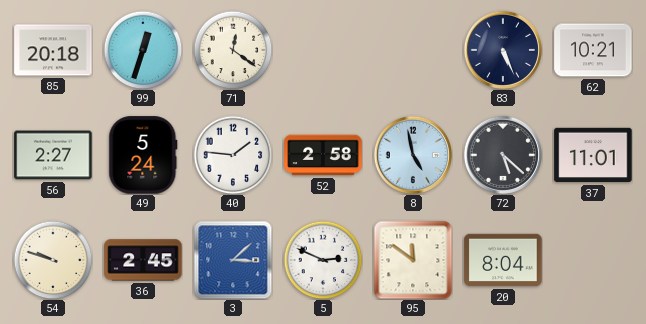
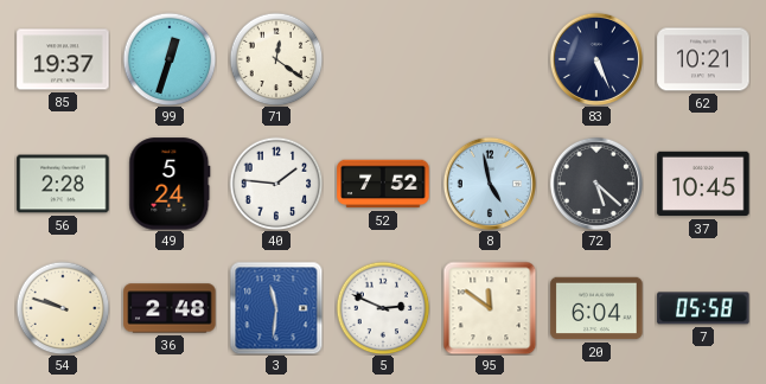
85: 20:18 -> 19:37
56: 2:27 -> 2:28
52: 2:58 -> 7:52
37: 11:01 -> 10:45
36: 2:45 -> 2:48
3: 3:08 -> 11:31
20: 8:04 -> 6:04
7: none -> 05:58
